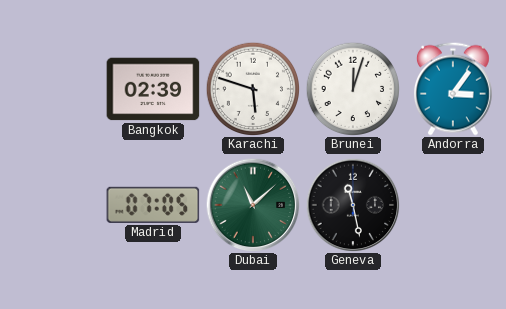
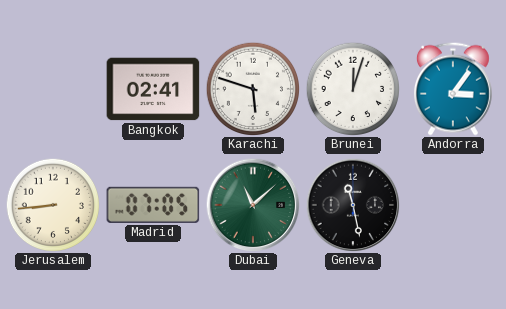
Bangkok: 02:39 -> 02:41
Jerusalem: none -> 8:44
